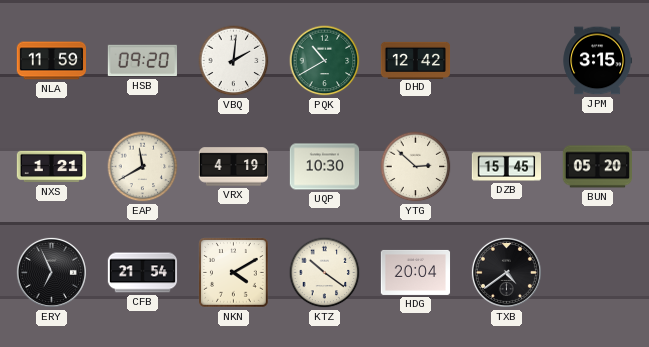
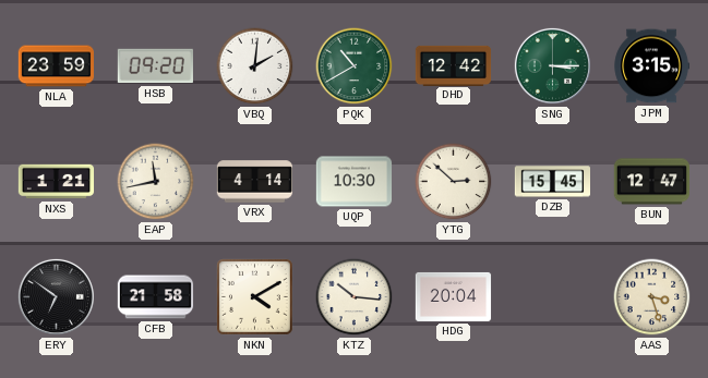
NLA: 11:59 -> 23:59
SNG: none -> 3:15
EAP: 11:40 -> 11:43
VRX: 4:19 -> 4:14
BUN: 05:20 -> 12:47
ERY: 6:56 -> 6:51
CFB: 21:54 -> 21:58
KTZ: 10:21 -> 10:16
TXB: 4:39 -> none
AAS: none -> 3:27
